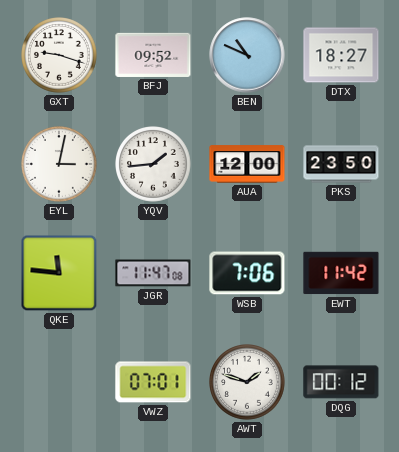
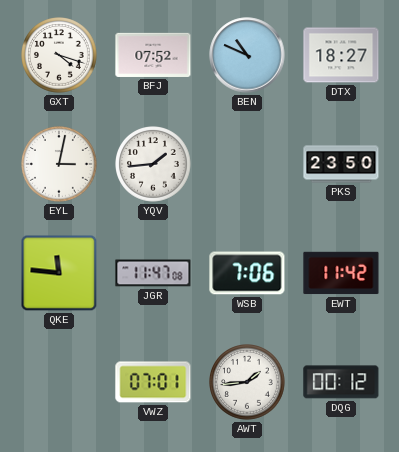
GXT: 9:18 -> 4:18
BFJ: 09:52 -> 07:52
AUA: 12:00 -> none
AWT: 1:48 -> 1:44
